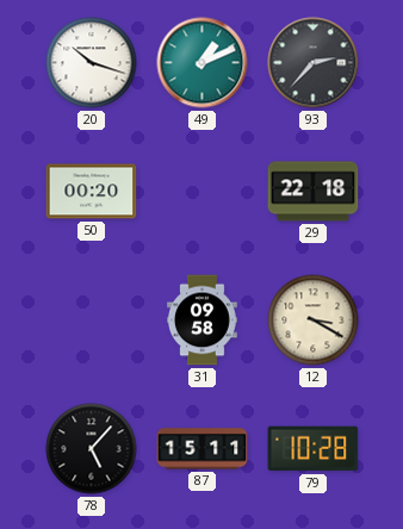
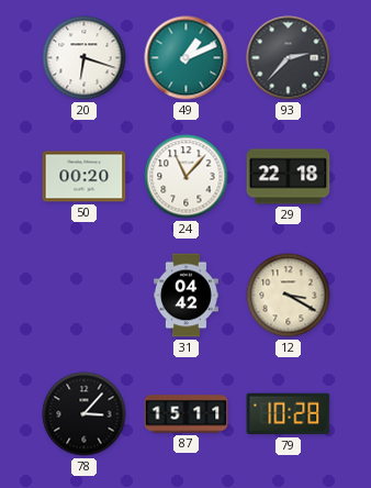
20: 10:18 -> 6:18
24: none -> 11:07
31: 09:58 -> 04:42
78: 5:07 -> 3:07
